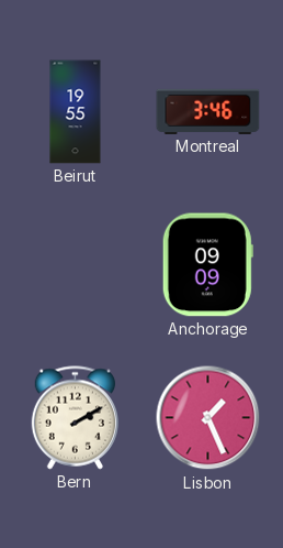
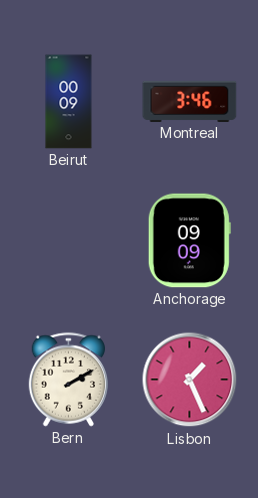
Beirut: 19:55 -> 00:09
